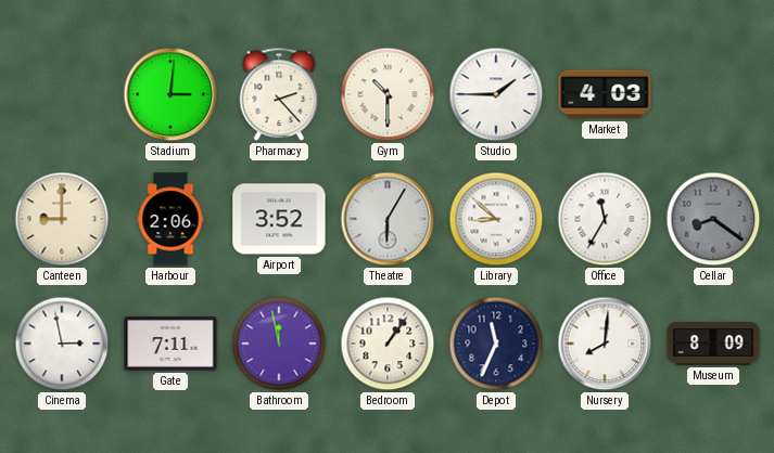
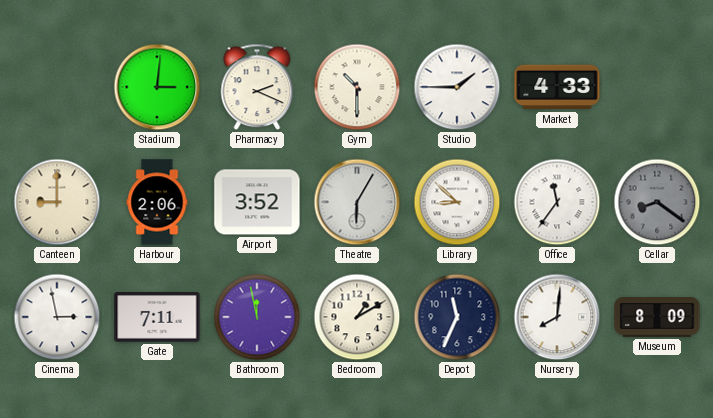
Pharmacy: 2:23 -> 2:19
Market: 4:03 -> 4:33
Office: 11:35 -> 11:36
Bedroom: 1:06 -> 1:10
